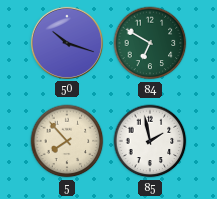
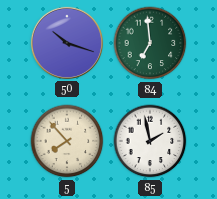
84: 6:50 -> 6:59
